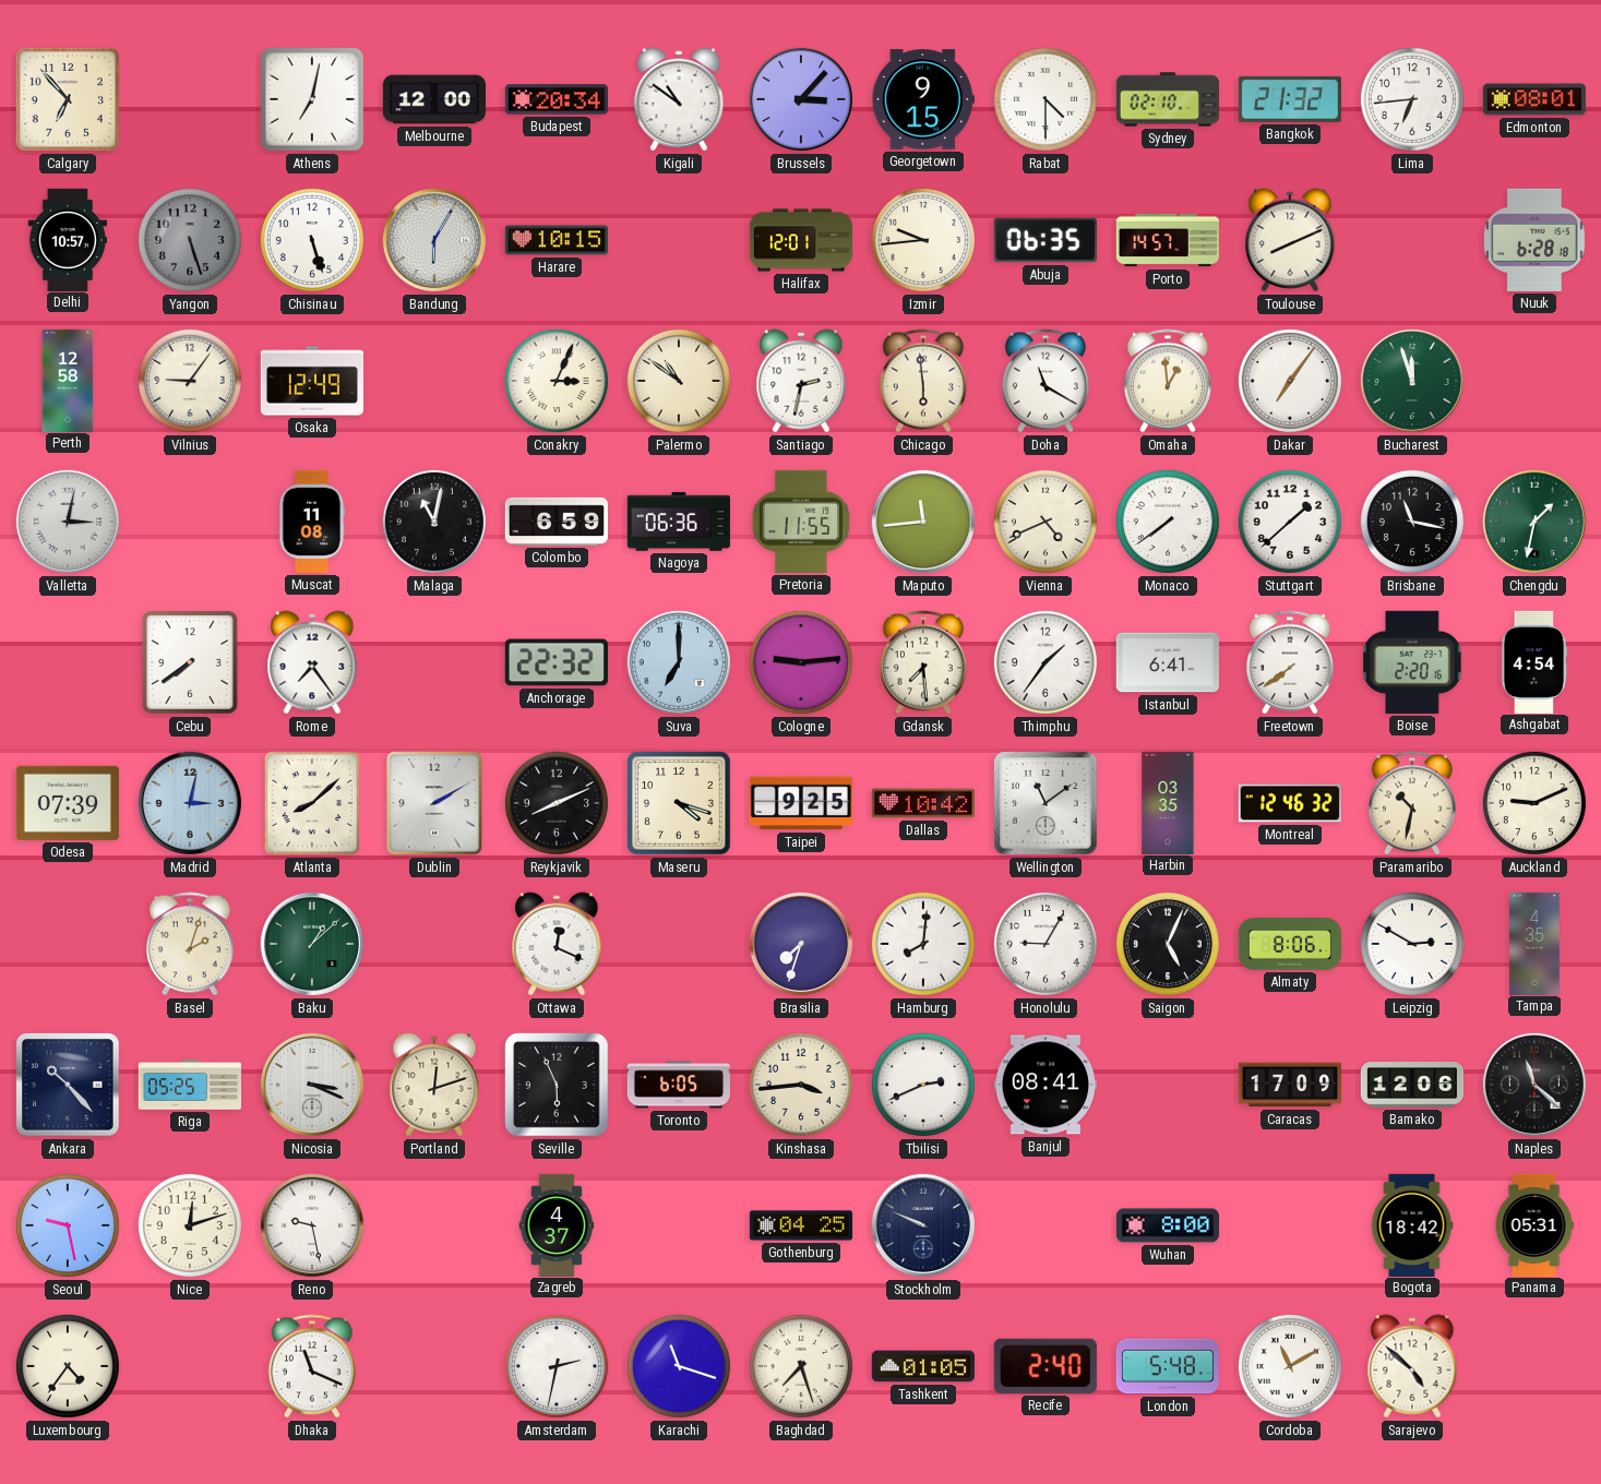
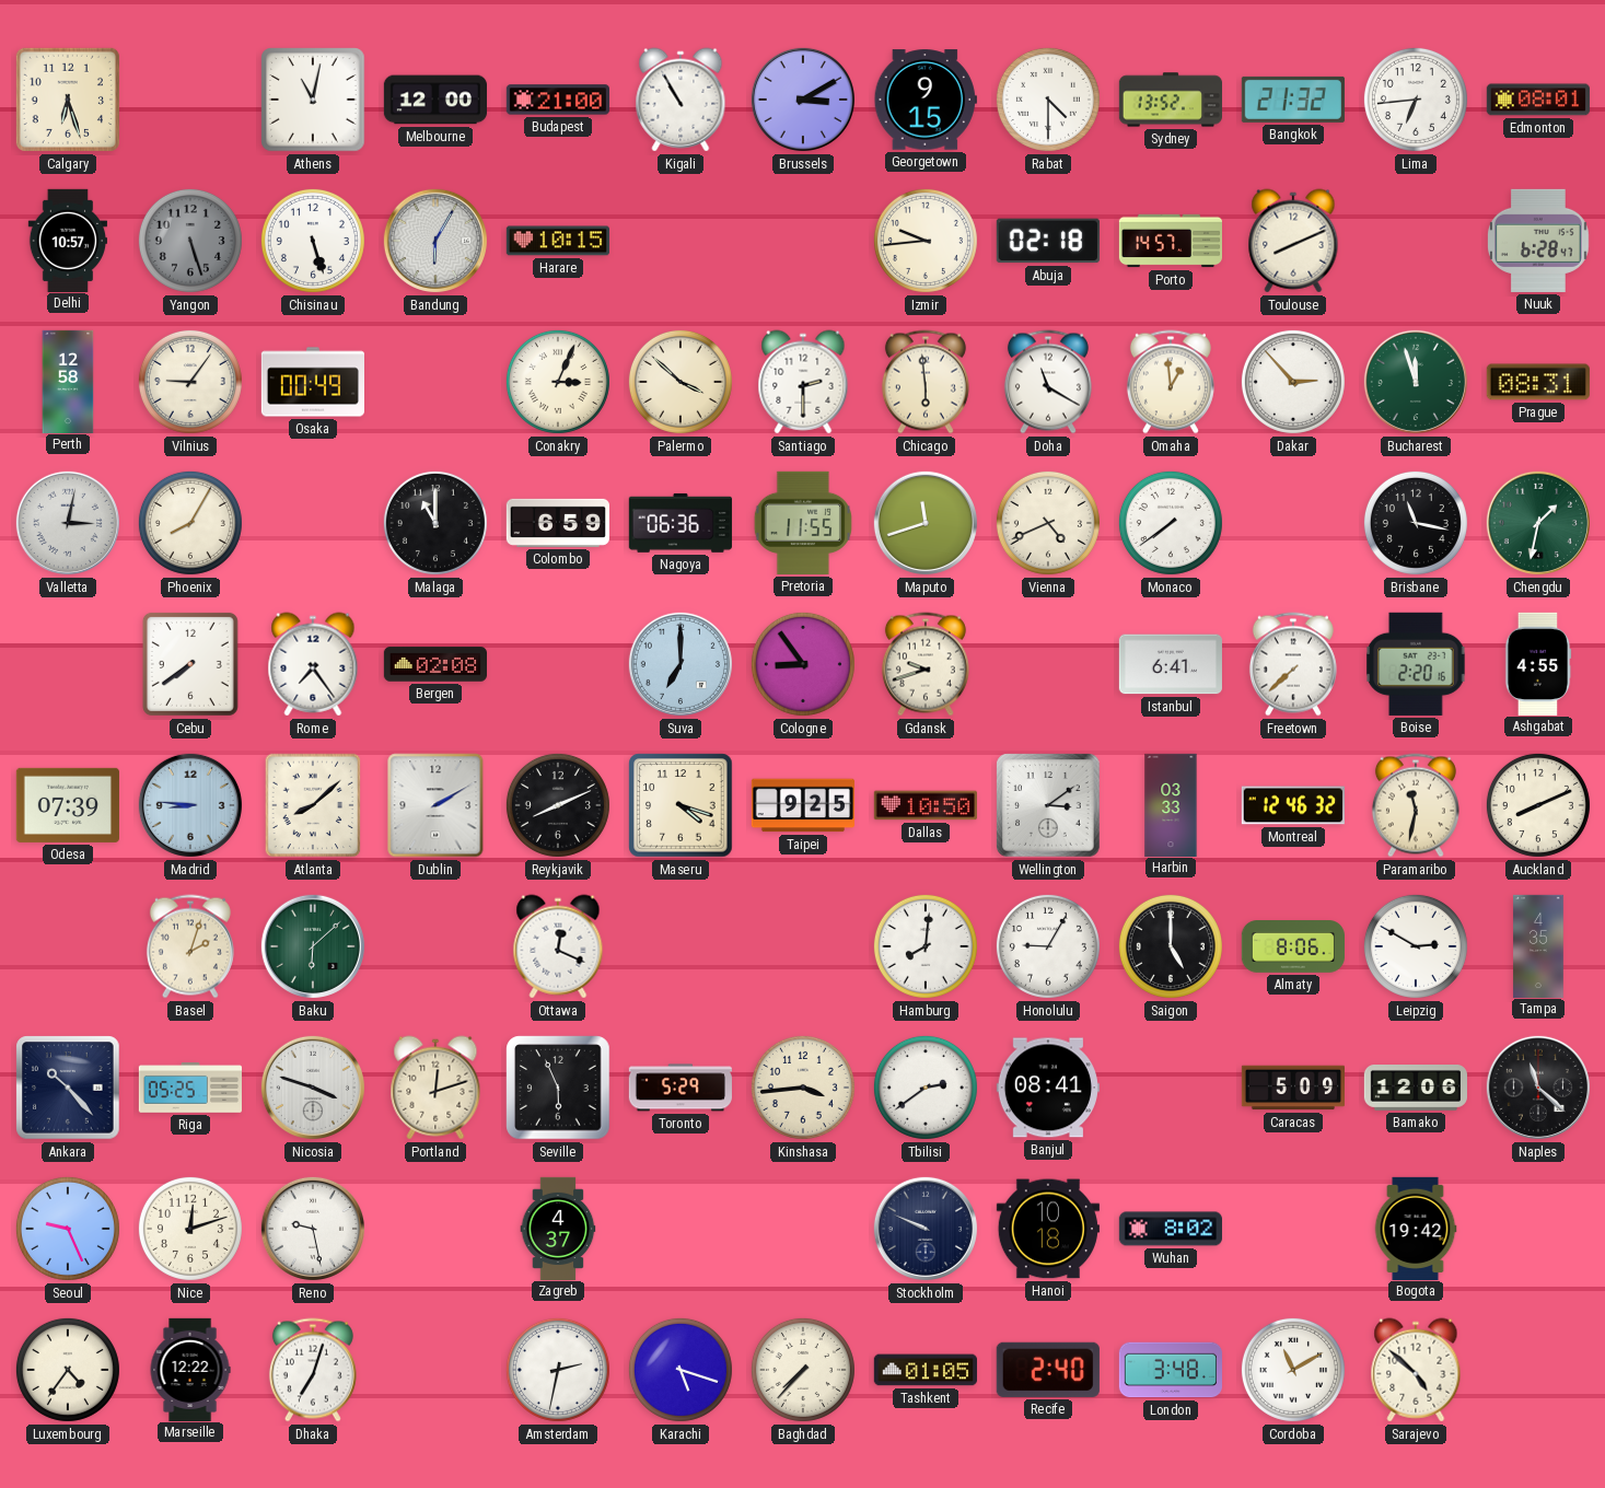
Calgary: 6:53 -> 6:27
Athens: 7:02 -> 11:02
Budapest: 20:34 -> 21:00
Kigali: 10:51 -> 10:55
Brussels: 3:07 -> 3:10
Sydney: 02:10 -> 13:52
Halifax: 12:01 -> none
Abuja: 06:35 -> 02:18
Nuuk: 6:28:18 -> 6:28:47
Osaka: 12:49 -> 00:49
Palermo: 10:51 -> 3:52
Santiago: 2:32 -> 2:30
Dakar: 7:06 -> 2:53
Prague: none -> 08:31
Phoenix: none -> 8:05
Muscat: 11:08 -> none
Malaga: 11:02 -> 11:00
Maputo: 11:44 -> 11:42
Stuttgart: 1:38 -> none
Bergen: none -> 02:08
Anchorage: 22:32 -> none
Cologne: 9:14 -> 8:54
Gdansk: 7:29 -> 9:42
Thimphu: 1:36 -> none
Freetown: 7:39 -> 7:38
Ashgabat: 4:54 -> 4:55
Madrid: 3:02 -> 8:46
Dallas: 10:42 -> 10:50
Wellington: 11:09 -> 3:09
Harbin: 03:35 -> 03:33
Paramaribo: 10:32 -> 11:32
Auckland: 9:11 -> 8:11
Baku: 1:08 -> 6:08
Brasilia: 7:33 -> none
Saigon: 5:04 -> 5:00
Nicosia: 3:19 -> 3:48
Toronto: 6:05 -> 5:29
Tbilisi: 2:41 -> 2:39
Caracas: 17:09 -> 5:09
Seoul: 9:28 -> 9:26
Gothenburg: 04:25 -> none
Hanoi: none -> 10:18
Wuhan: 8:00 -> 8:02
Bogota: 18:42 -> 19:42
Panama: 05:31 -> none
Marseille: none -> 12:22
Dhaka: 11:19 -> 7:03
Karachi: 11:18 -> 5:18
Baghdad: 7:27 -> 7:37
London: 5:48 -> 3:48
